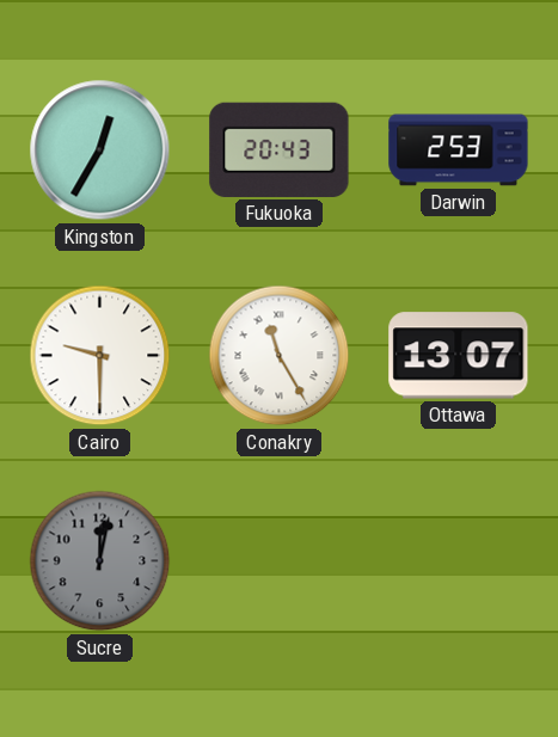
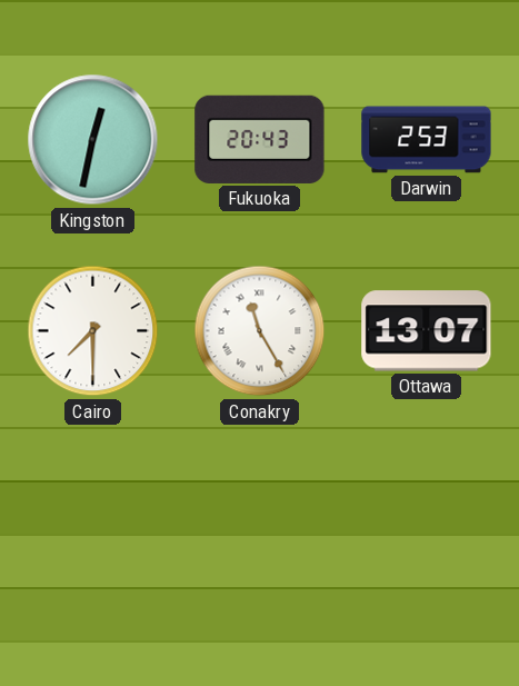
Kingston: 12:35 -> 12:32
Cairo: 9:30 -> 7:30
Sucre: 12:02 -> none
